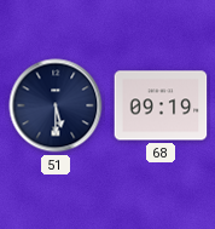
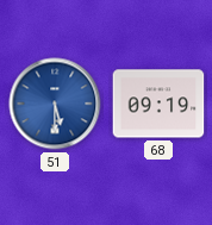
51 dial: navy -> blue
